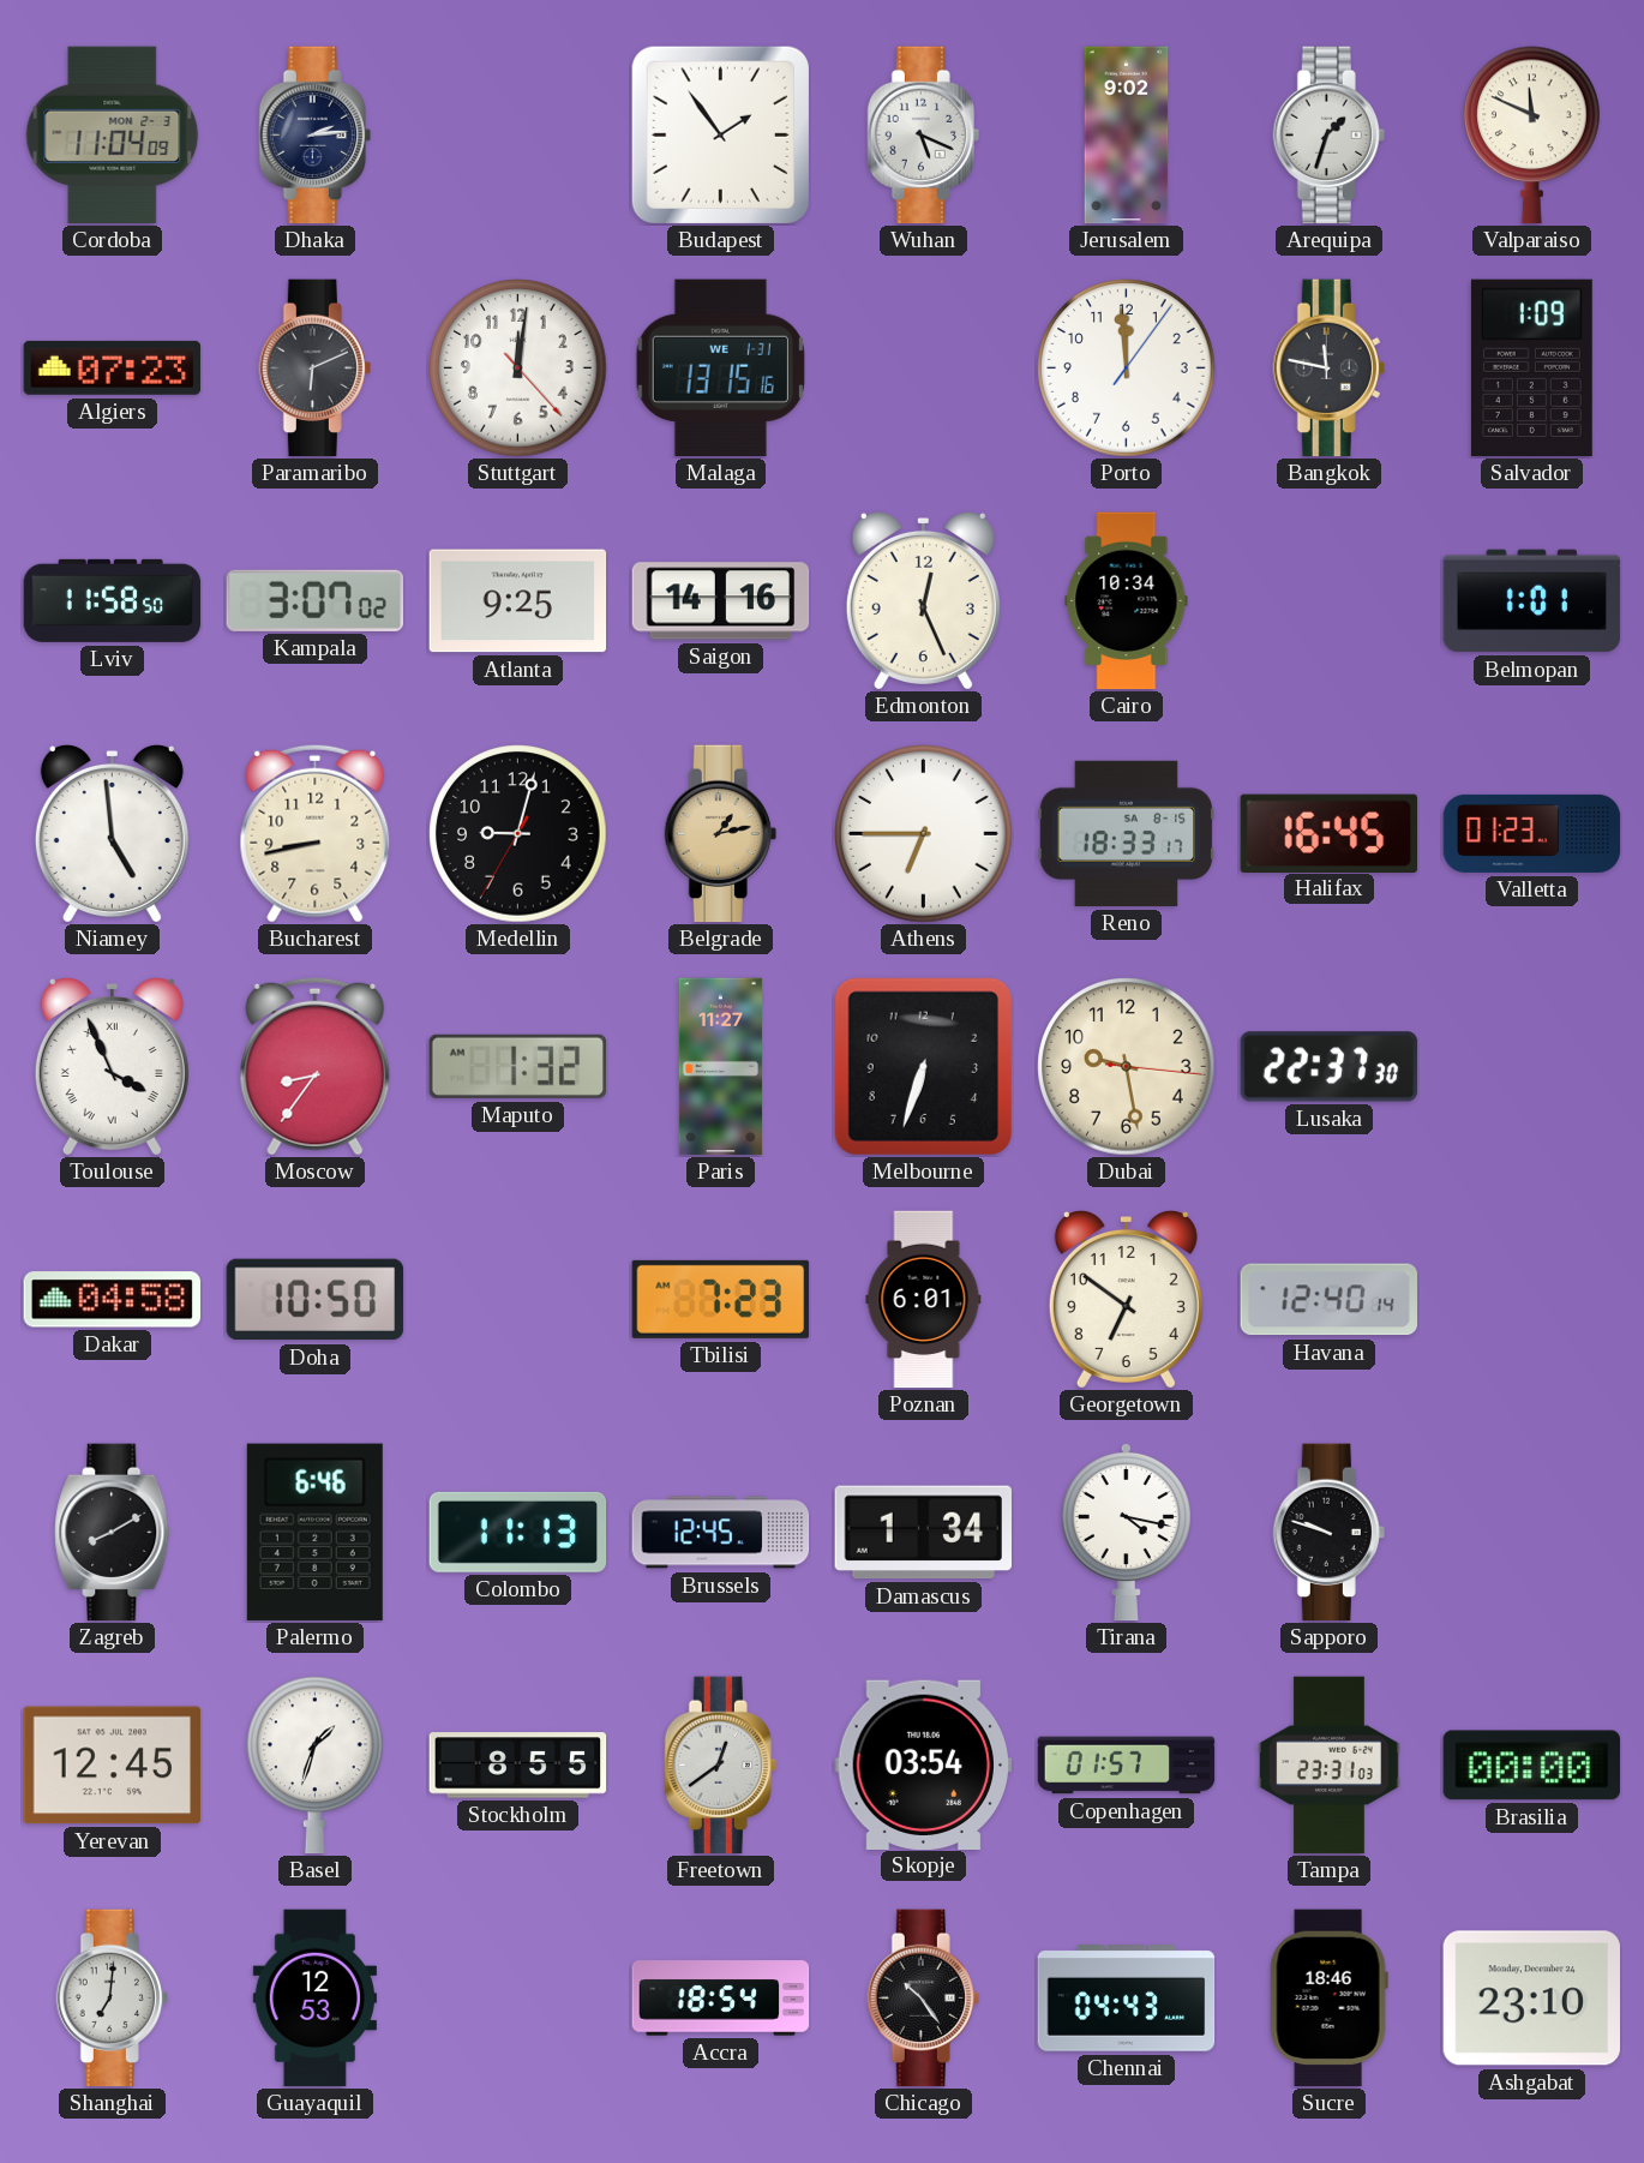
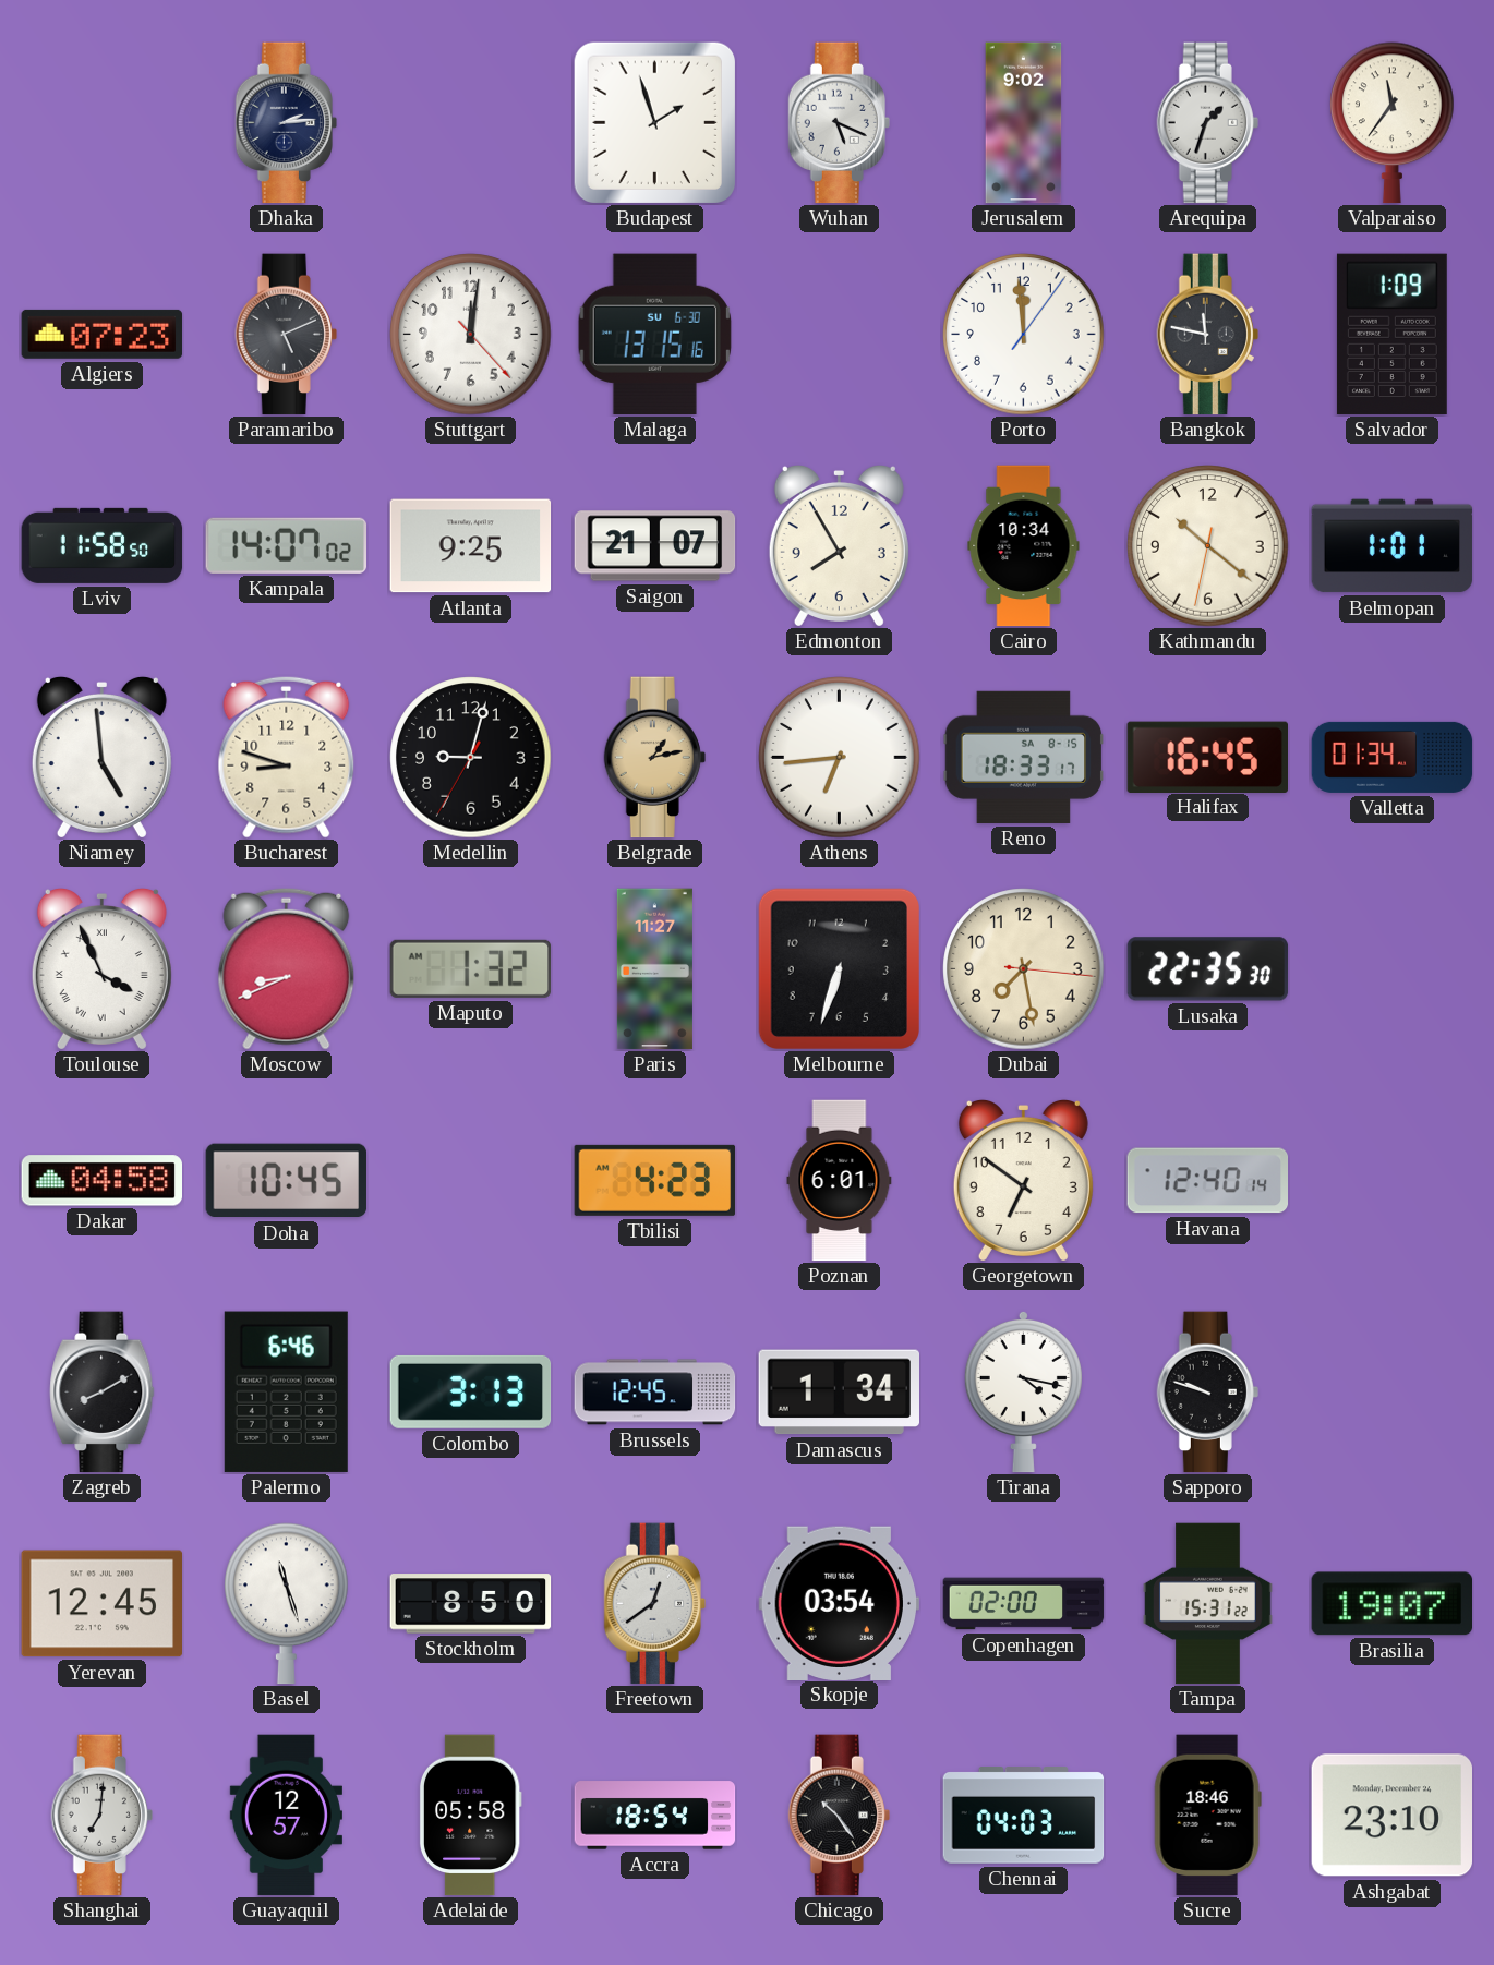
Cordoba: 11:04 -> none
Budapest: 1:54 -> 1:57
Valparaiso: 11:49 -> 11:36
Paramaribo: 6:11 -> 5:11
Malaga date: WE 1-31 -> SU 6-30
Kampala: 3:07 -> 14:07
Saigon: 14:16 -> 21:07
Edmonton: 12:26 -> 7:55
Kathmandu: none -> 10:21
Bucharest: 8:43 -> 8:48
Athens: 6:45 -> 6:44
Valletta: 01:23 -> 01:34
Moscow: 8:36 -> 8:41
Dubai: 9:28 -> 7:28
Lusaka: 22:37 -> 22:35
Doha: 10:50 -> 10:45
Tbilisi: 7:23 -> 4:23
Colombo: 11:13 -> 3:13
Basel: 1:33 -> 11:27
Stockholm: 8:55 -> 8:50
Copenhagen: 01:57 -> 02:00
Tampa: 23:31 -> 15:31
Brasilia: 00:00 -> 19:07
Guayaquil: 12:53 -> 12:57
Adelaide: none -> 05:58
Chennai: 04:43 -> 04:03
